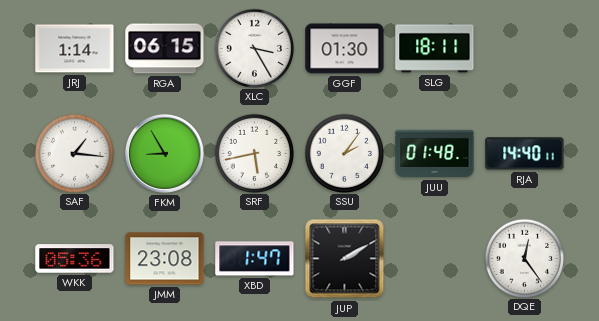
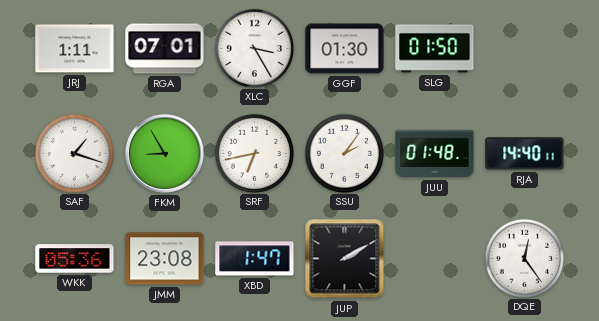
JRJ: 1:14 -> 1:11
RGA: 06:15 -> 07:01
SLG: 18:11 -> 01:50
SAF: 1:16 -> 1:18
SRF: 5:43 -> 6:43
